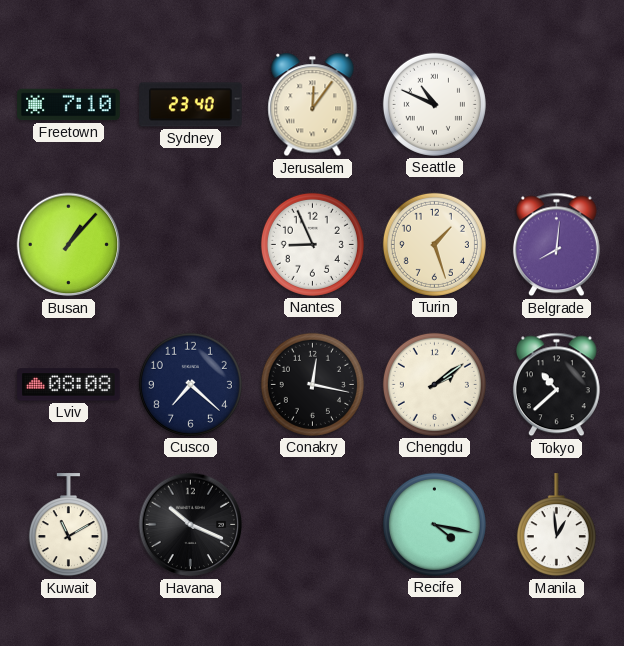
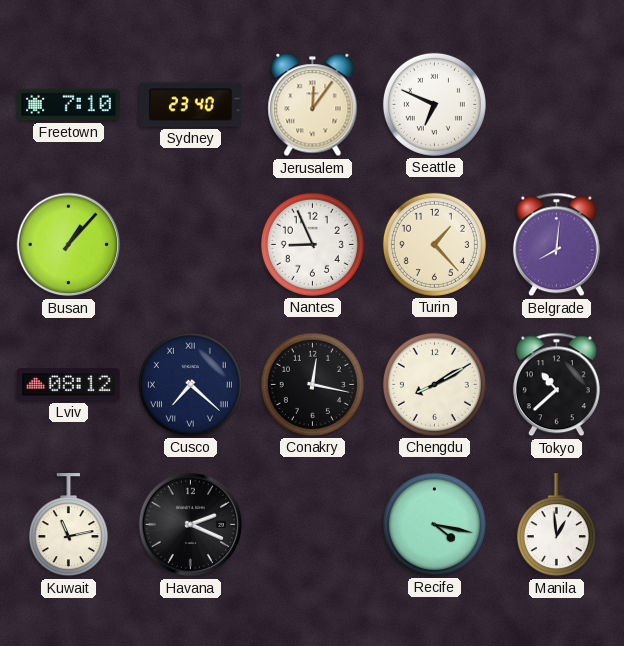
Seattle: 10:49 -> 6:49
Turin: 1:27 -> 1:23
Lviv: 08:08 -> 08:12
Cusco numerals: Arabic -> Roman
Chengdu: 2:09 -> 8:10
Kuwait: 11:10 -> 11:13
Havana: 10:19 -> 2:19
